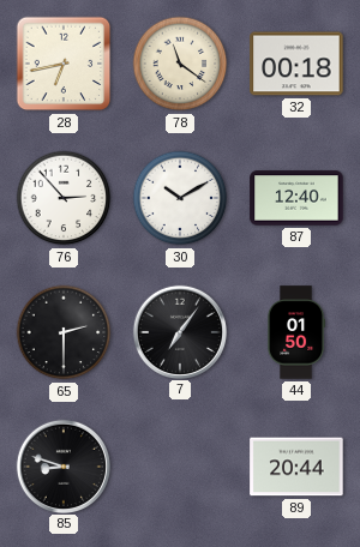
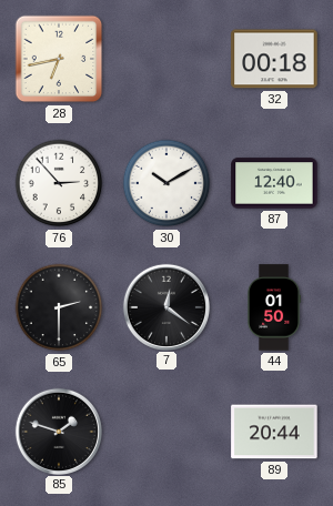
78: 11:21 -> none
7: 7:06 -> 12:21
85: 8:48 -> 1:48
